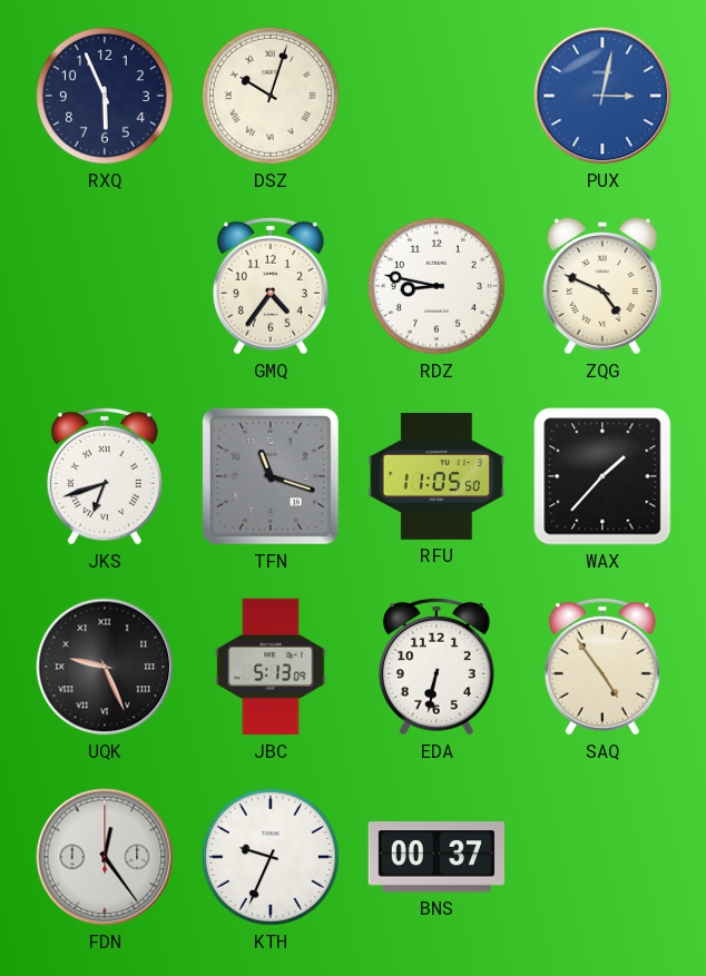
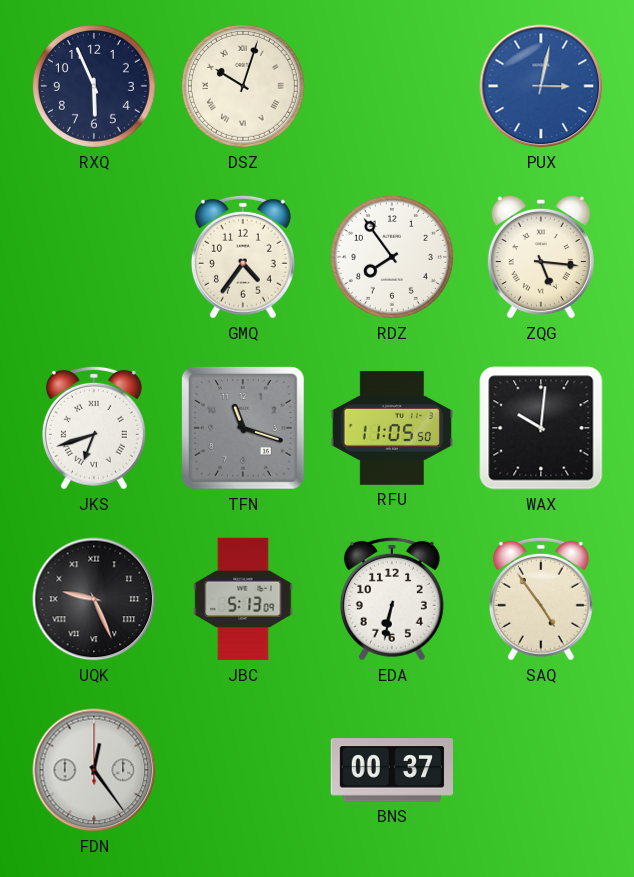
RDZ: 8:47 -> 7:54
ZQG: 4:49 -> 5:16
WAX: 1:37 -> 10:01
KTH: 9:34 -> none
